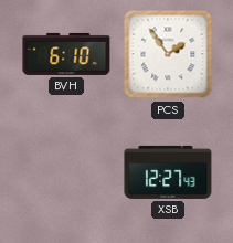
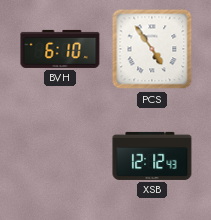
PCS: 1:54 -> 4:54
XSB: 12:27 -> 12:12
